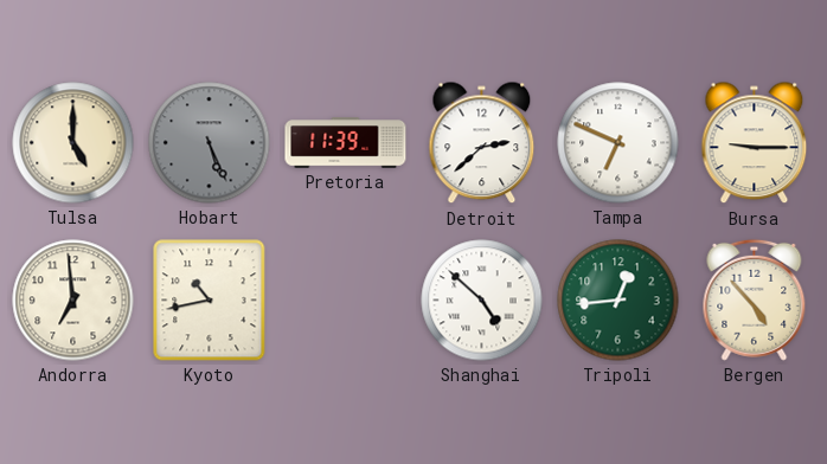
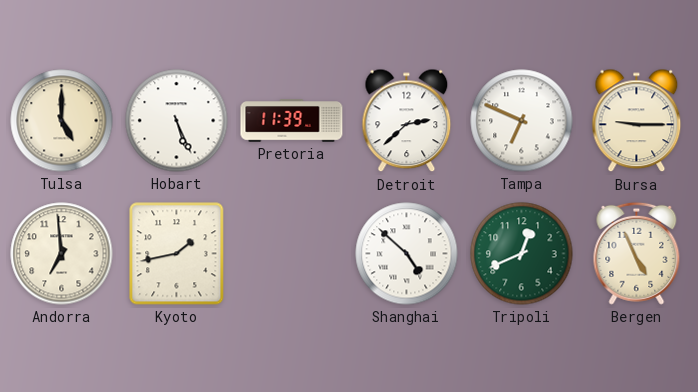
Hobart dial: grey -> white
Kyoto: 10:43 -> 1:43
Tripoli: 12:44 -> 12:41
Bergen: 4:53 -> 4:56
